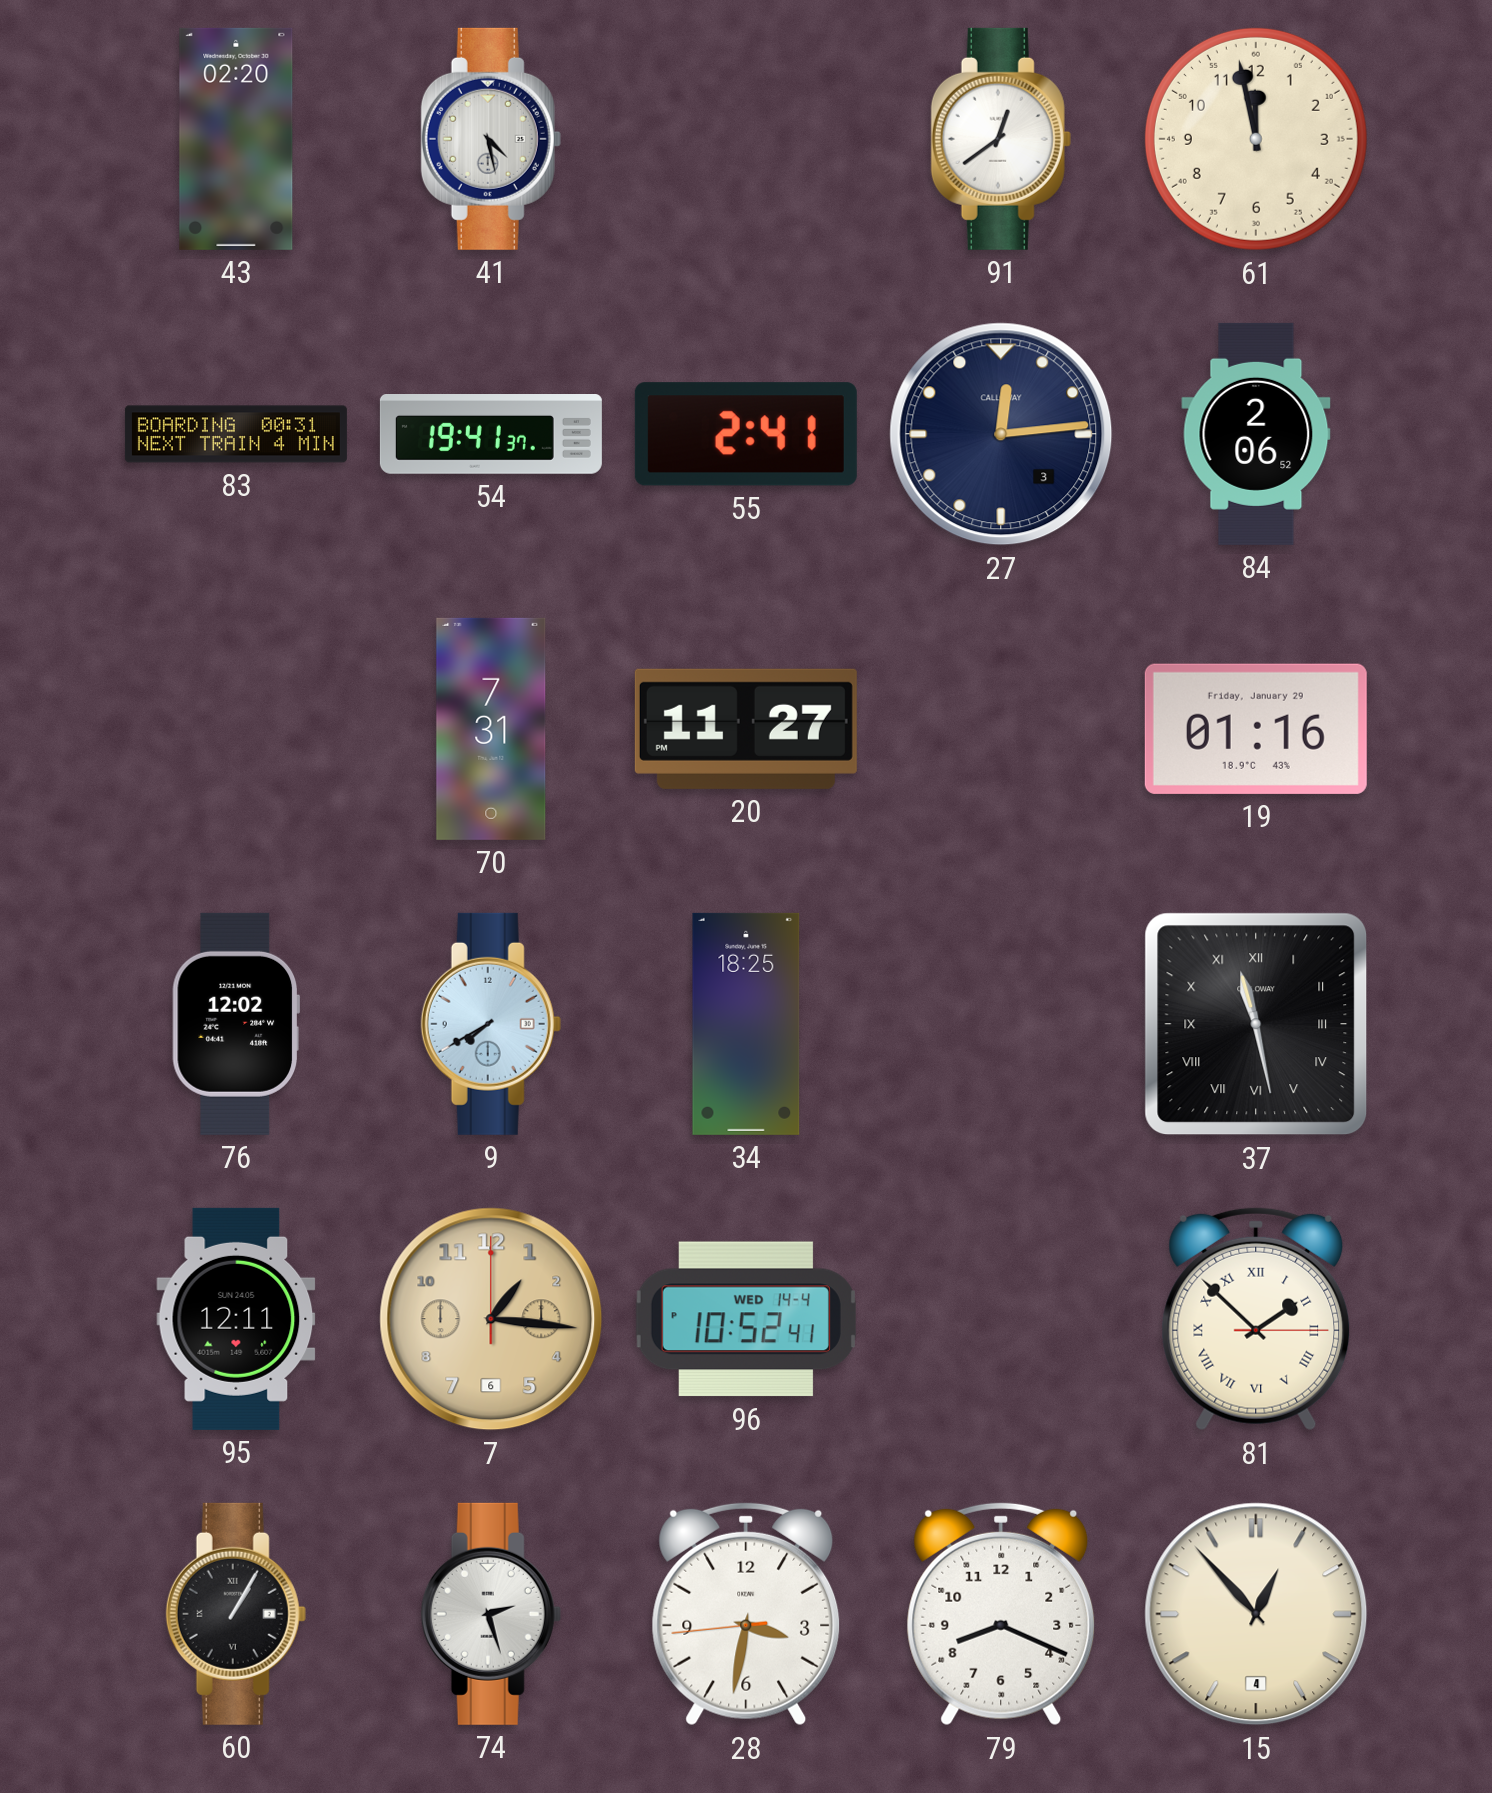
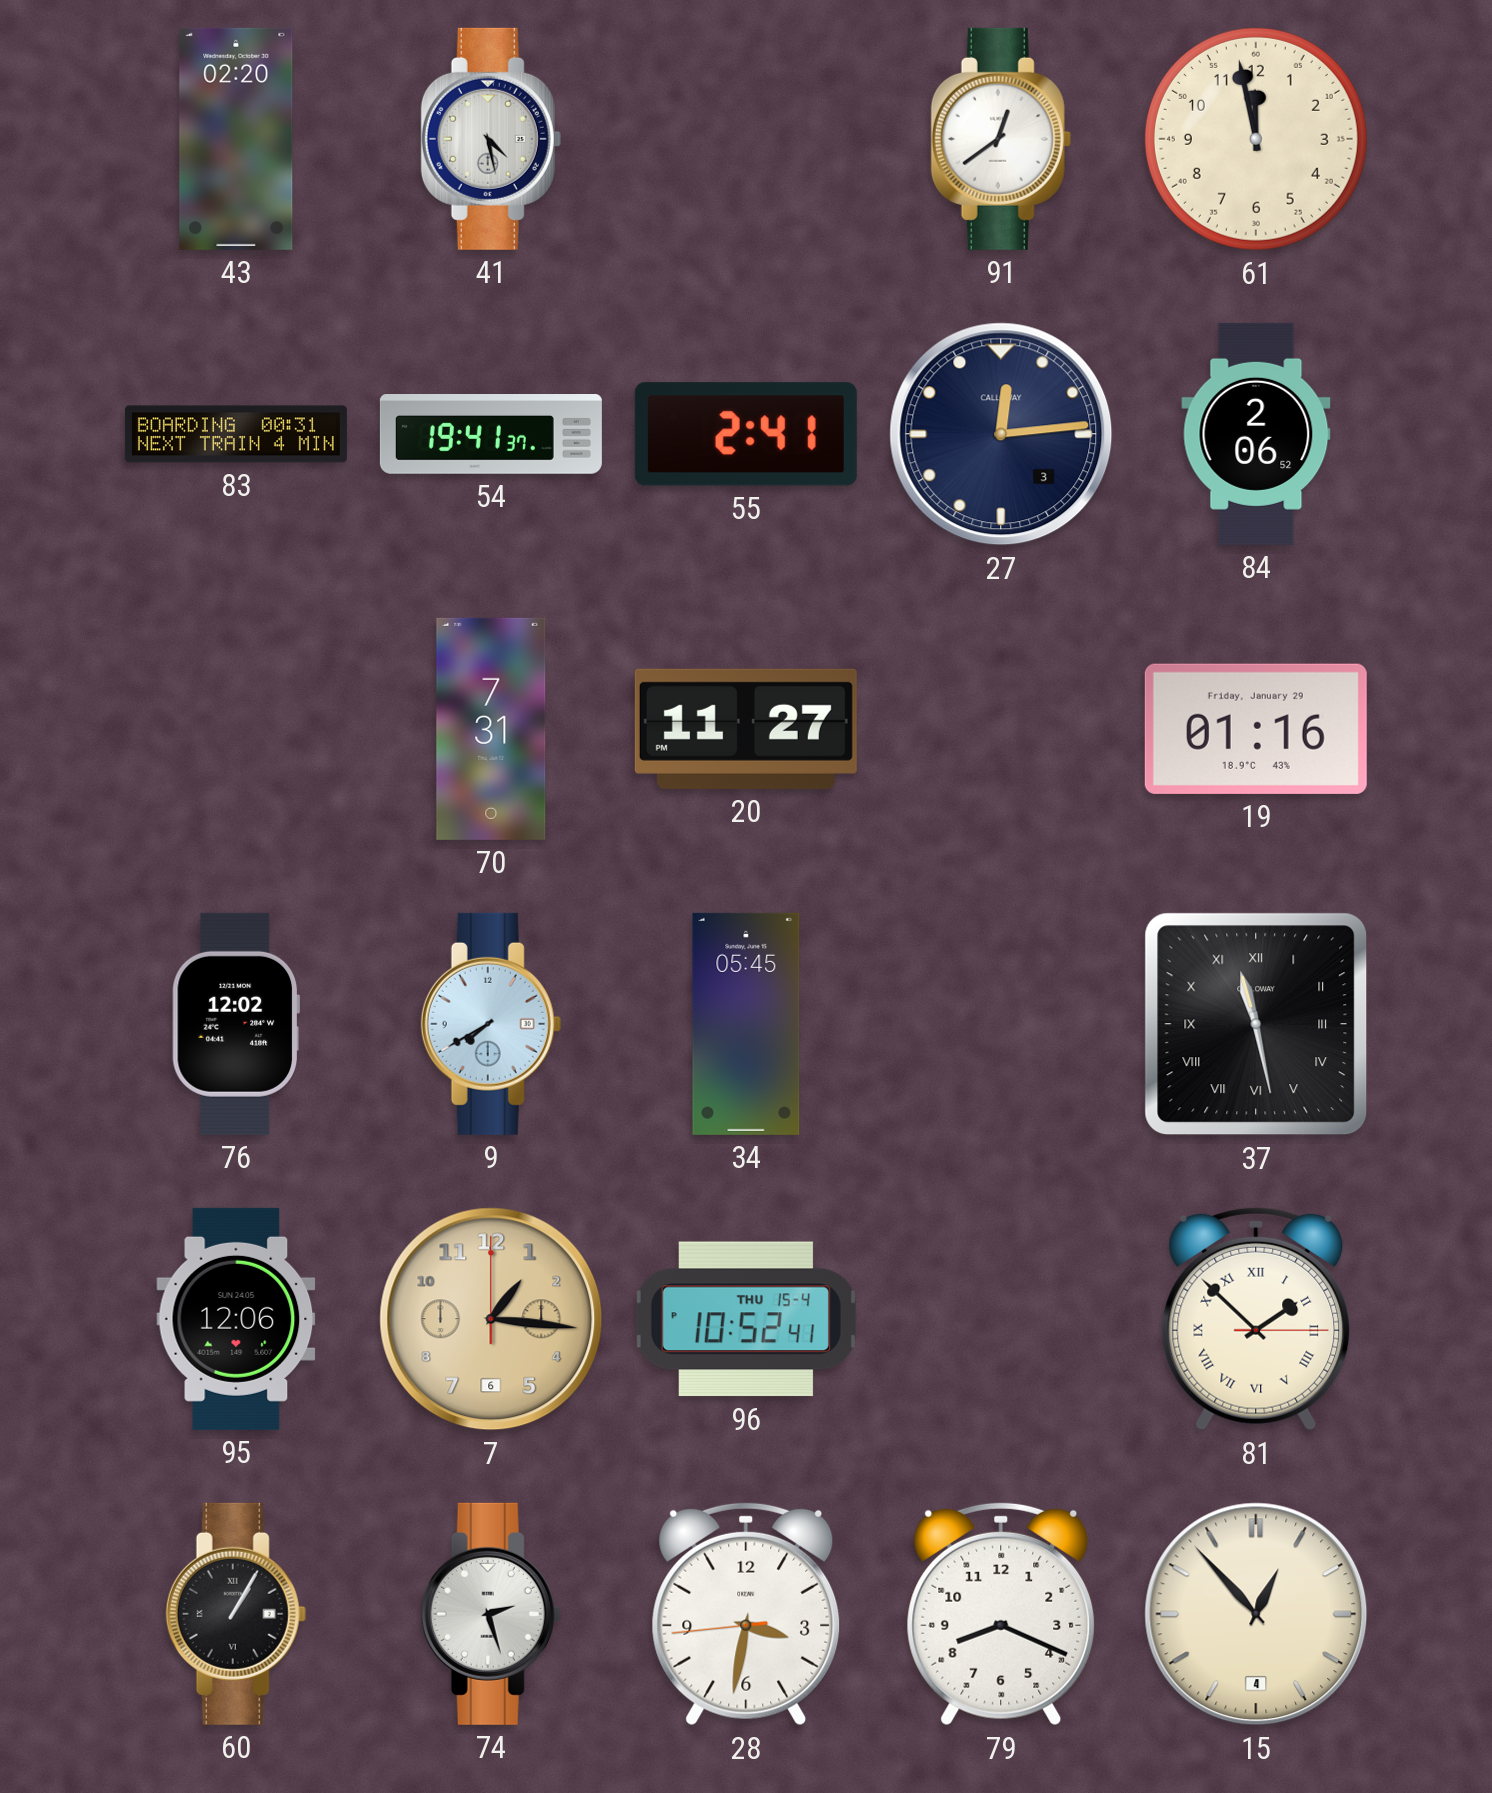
34: 18:25 -> 05:45
95: 12:11 -> 12:06
96 date: WED 14-4 -> THU 15-4
